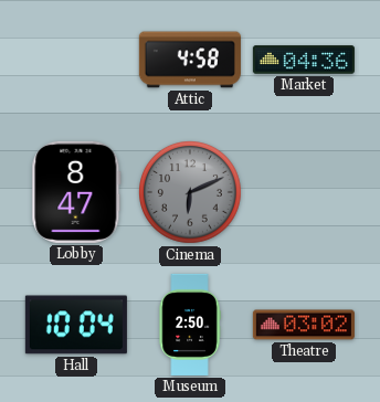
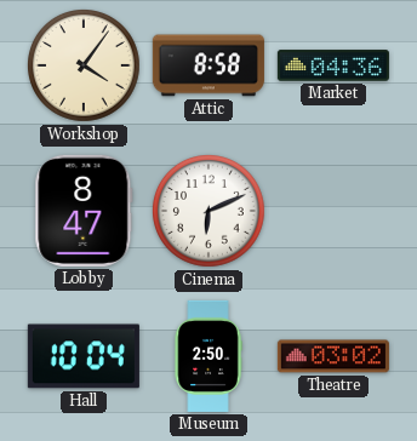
Workshop: none -> 4:06
Attic: 4:58 -> 8:58
Cinema dial: grey -> white
